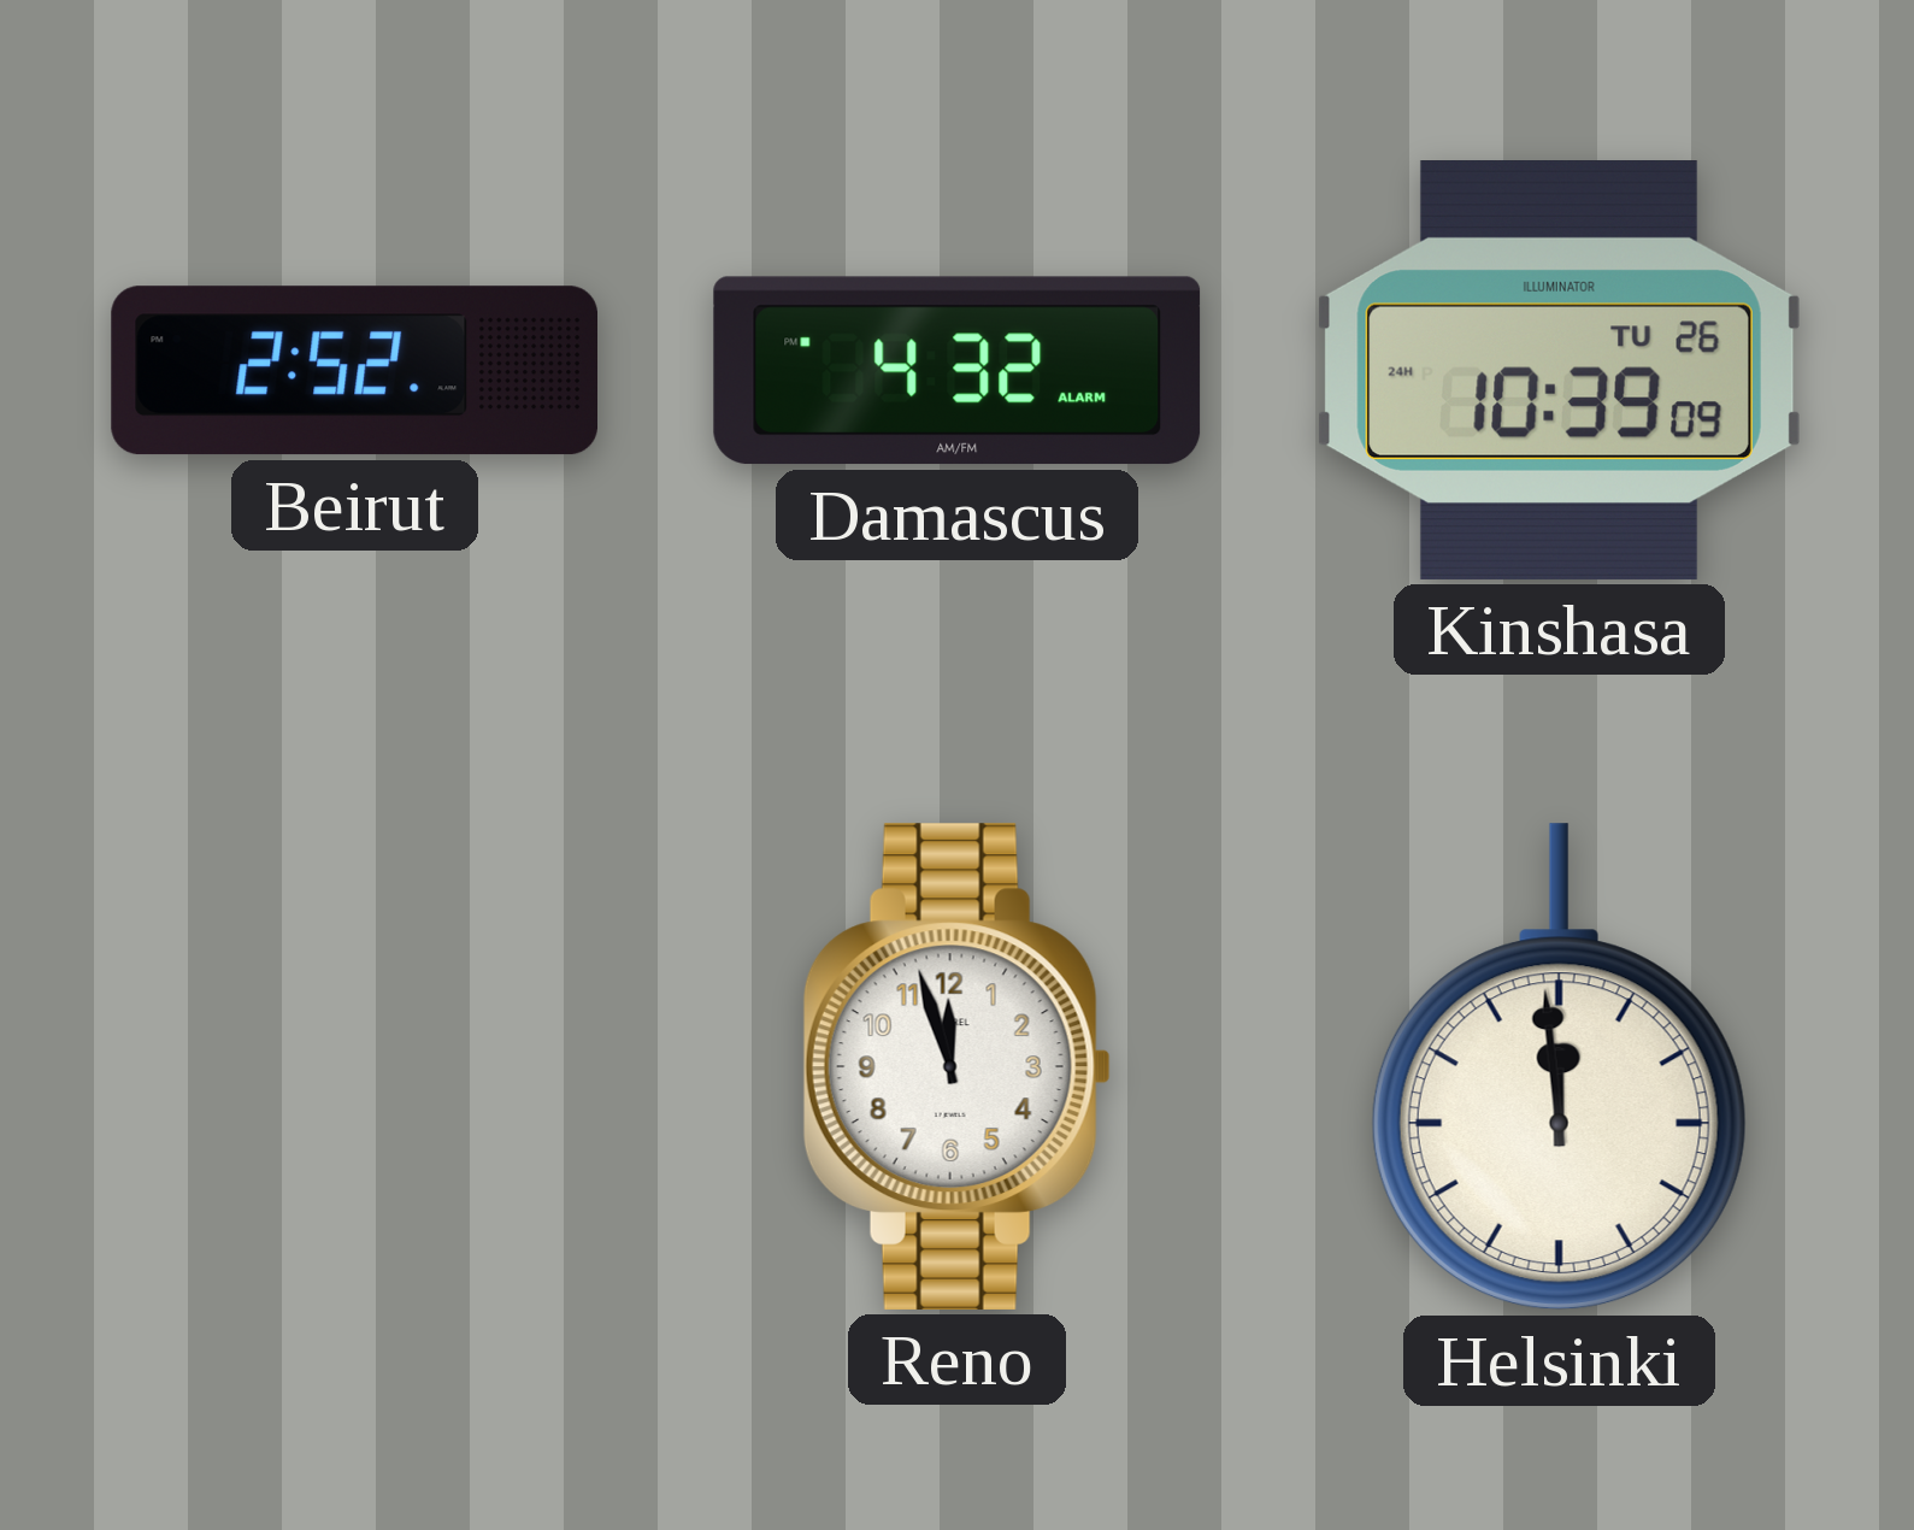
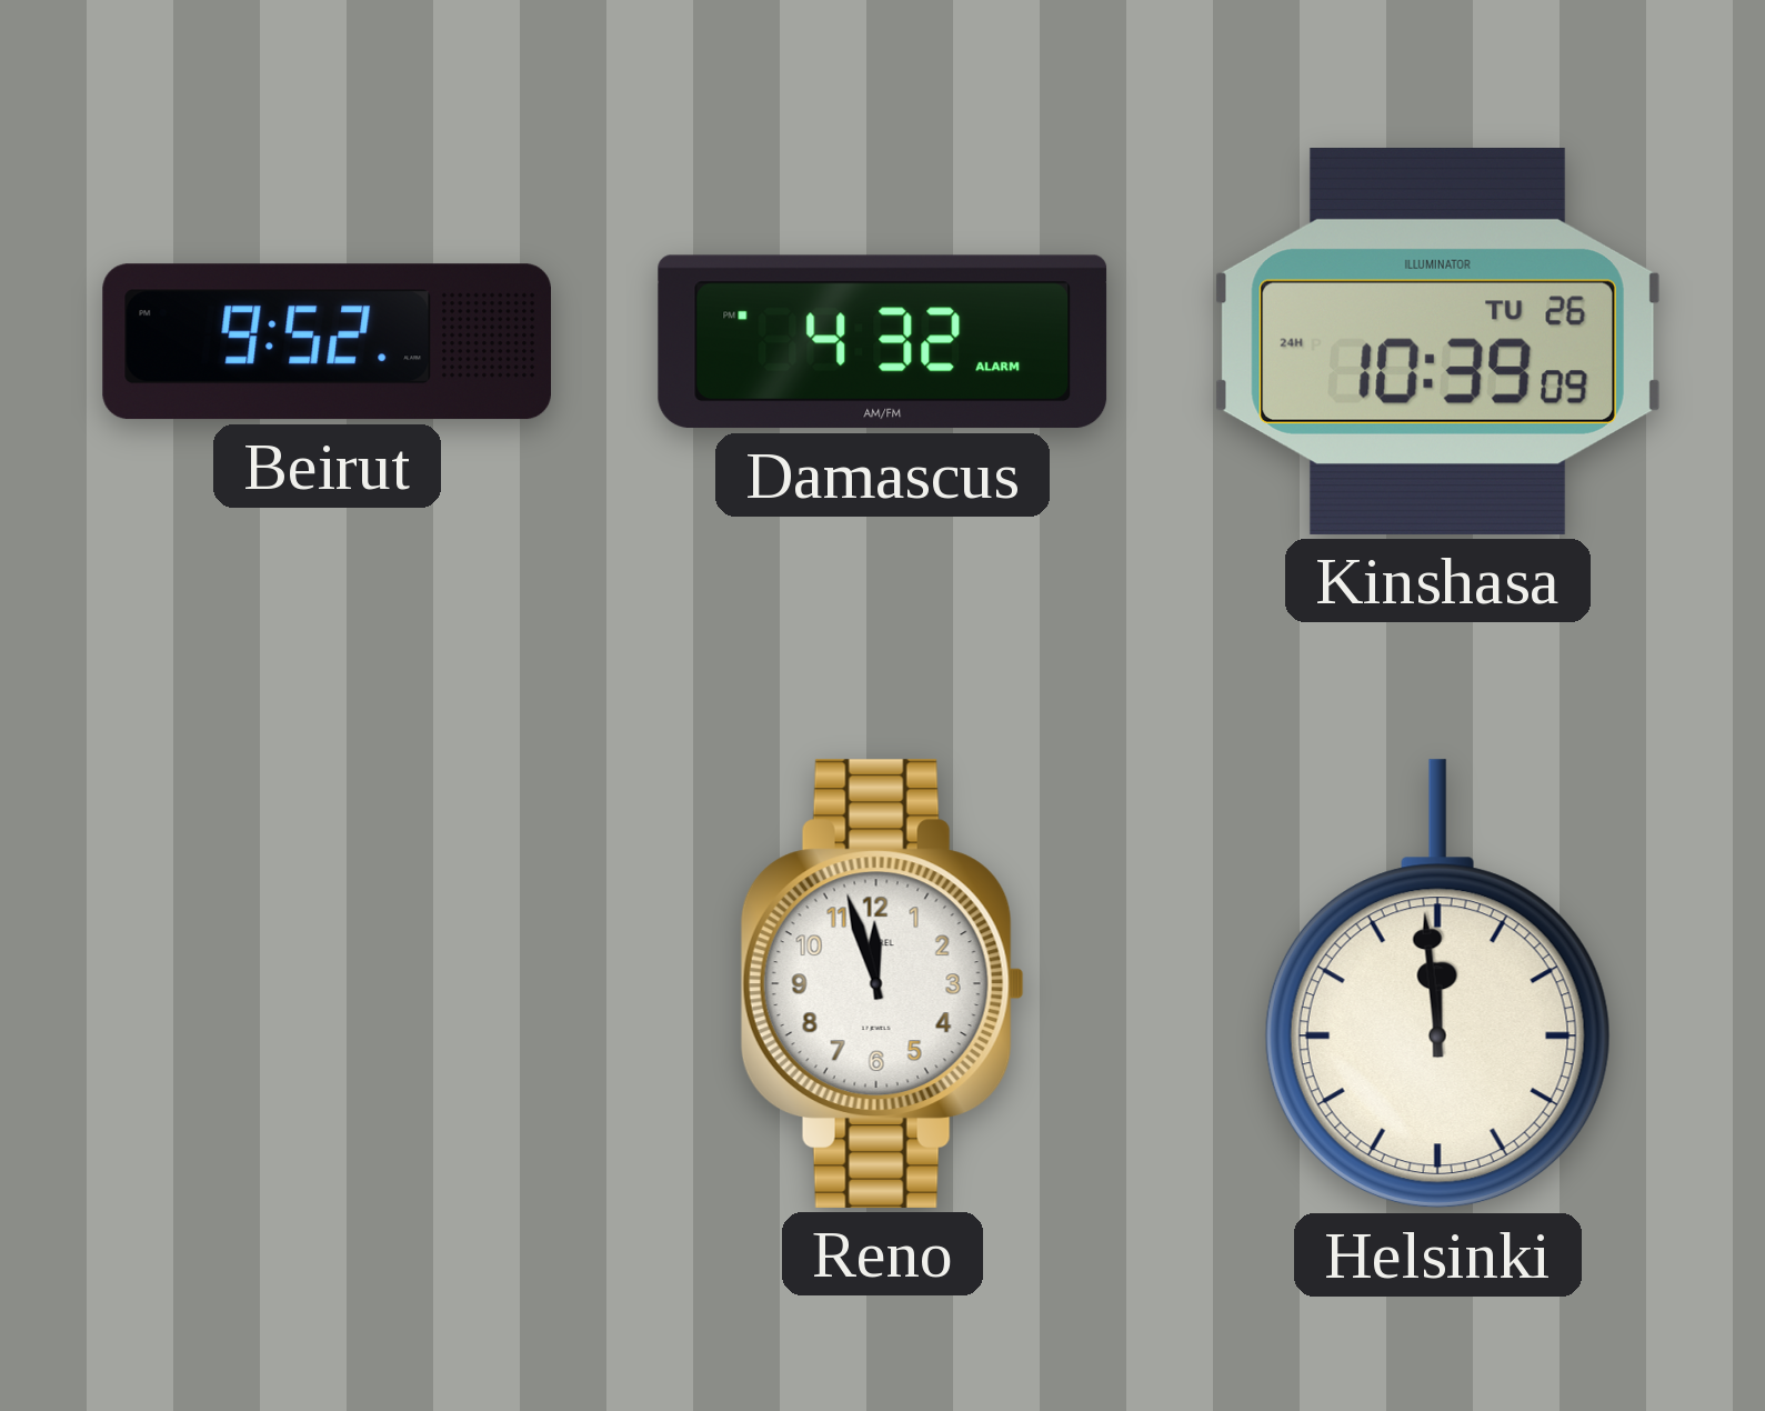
Beirut: 2:52 -> 9:52
